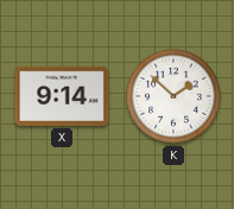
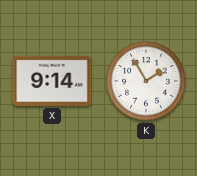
K: 1:52 -> 1:55
